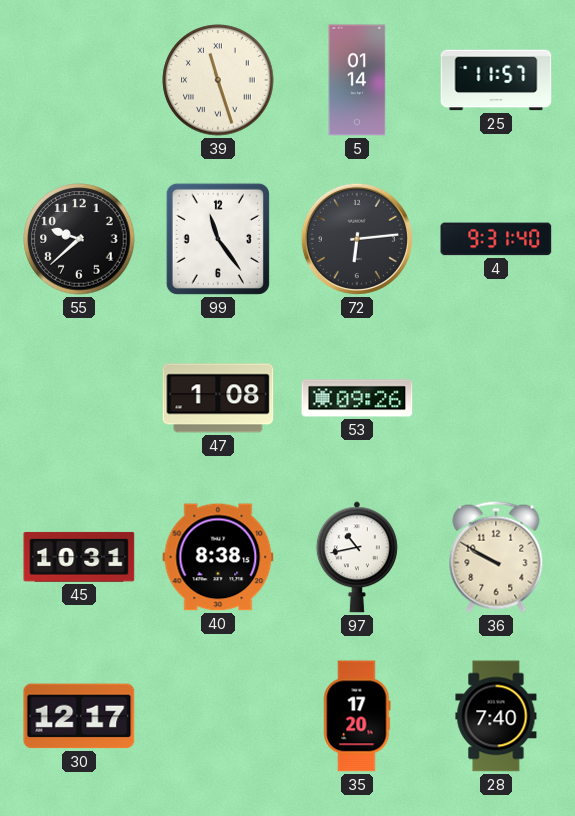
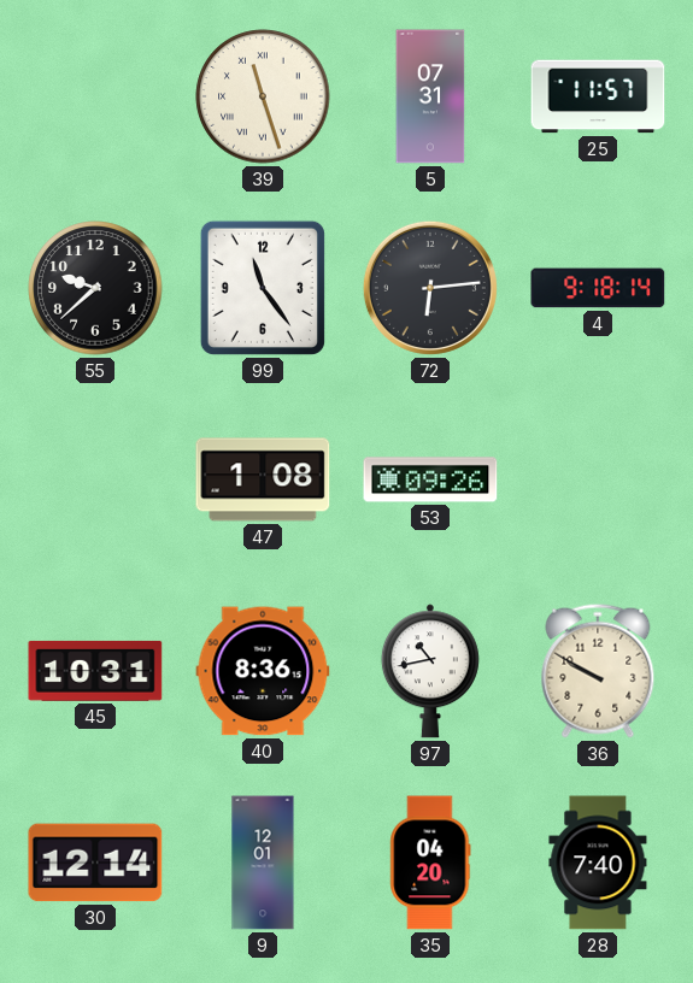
5: 01:14 -> 07:31
4: 9:31 -> 9:18
40: 8:38 -> 8:36
30: 12:17 -> 12:14
9: none -> 12:01
35: 17:20 -> 04:20
